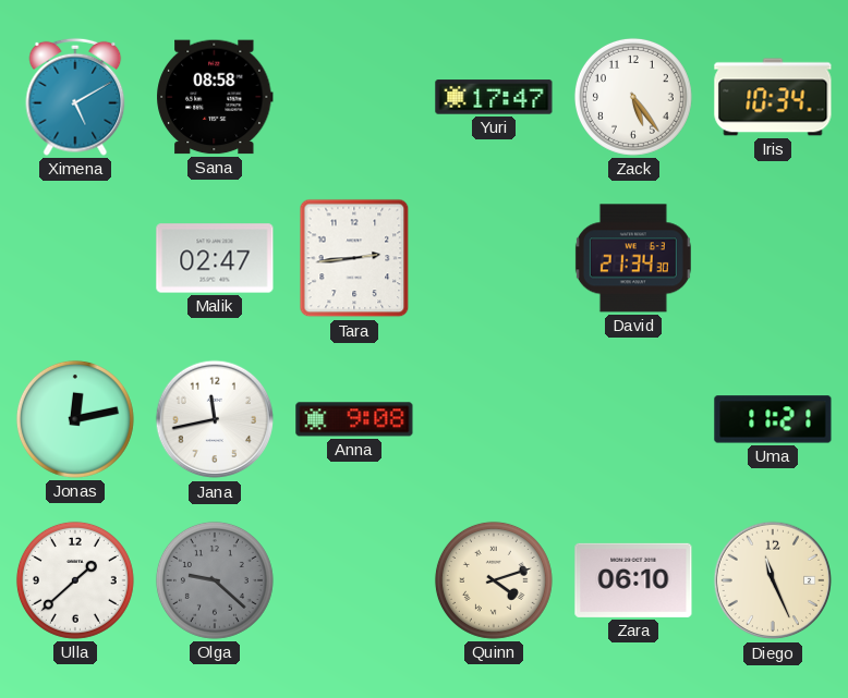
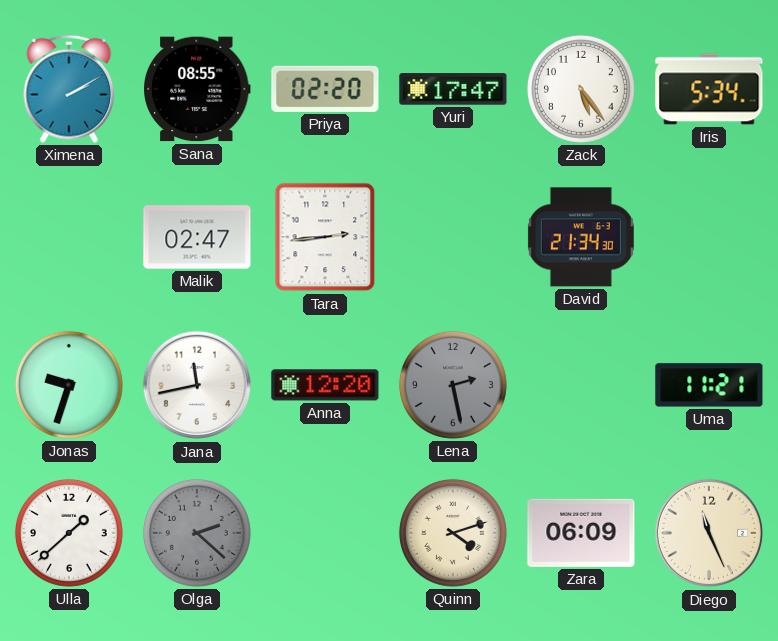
Ximena: 5:10 -> 2:10
Sana: 08:58 -> 08:55
Priya: none -> 02:20
Iris: 10:34 -> 5:34
Jonas: 12:13 -> 9:33
Anna: 9:08 -> 12:20
Lena: none -> 2:28
Olga: 9:22 -> 2:22
Zara: 06:10 -> 06:09
